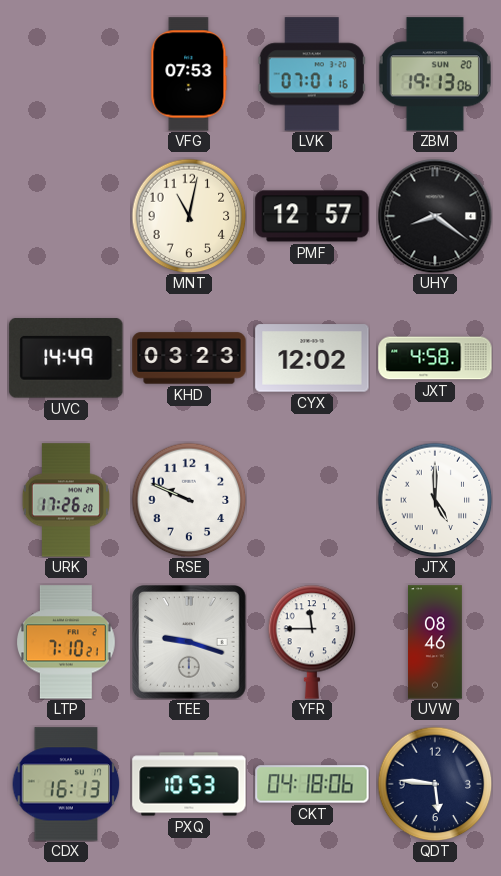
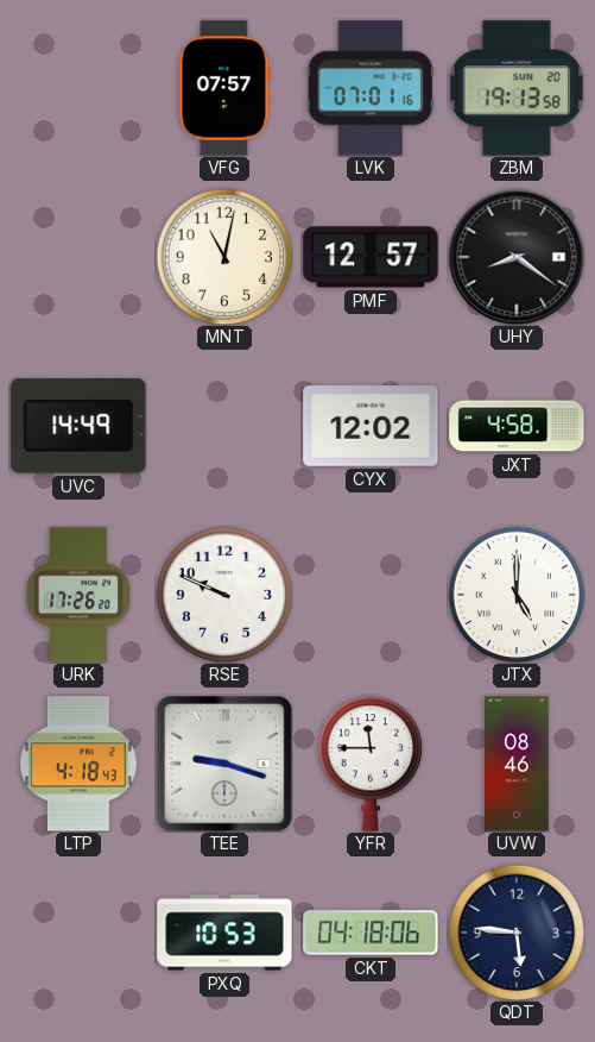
VFG: 07:53 -> 07:57
ZBM: 19:13:06 -> 19:13:58
KHD: 03:23 -> none
LTP: 7:10 -> 4:18
CDX: 16:13 -> none
